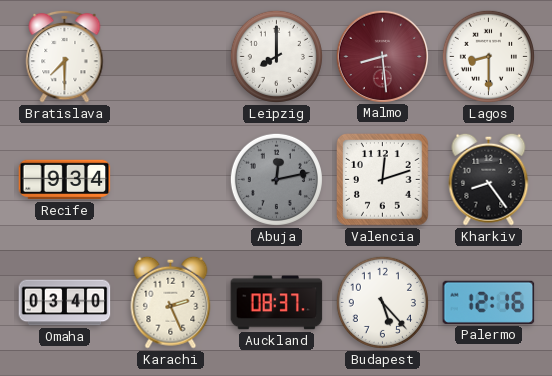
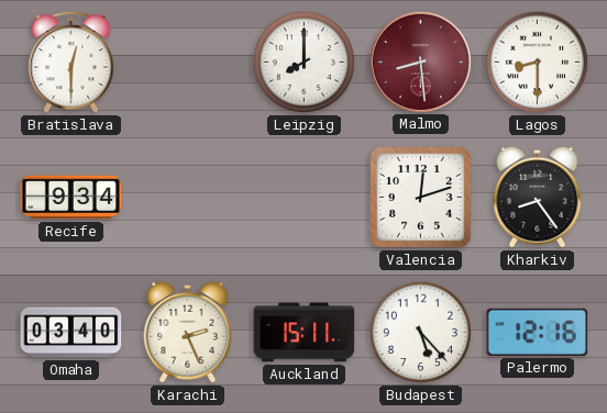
Bratislava: 7:30 -> 12:30
Abuja: 12:13 -> none
Auckland: 08:37 -> 15:11
